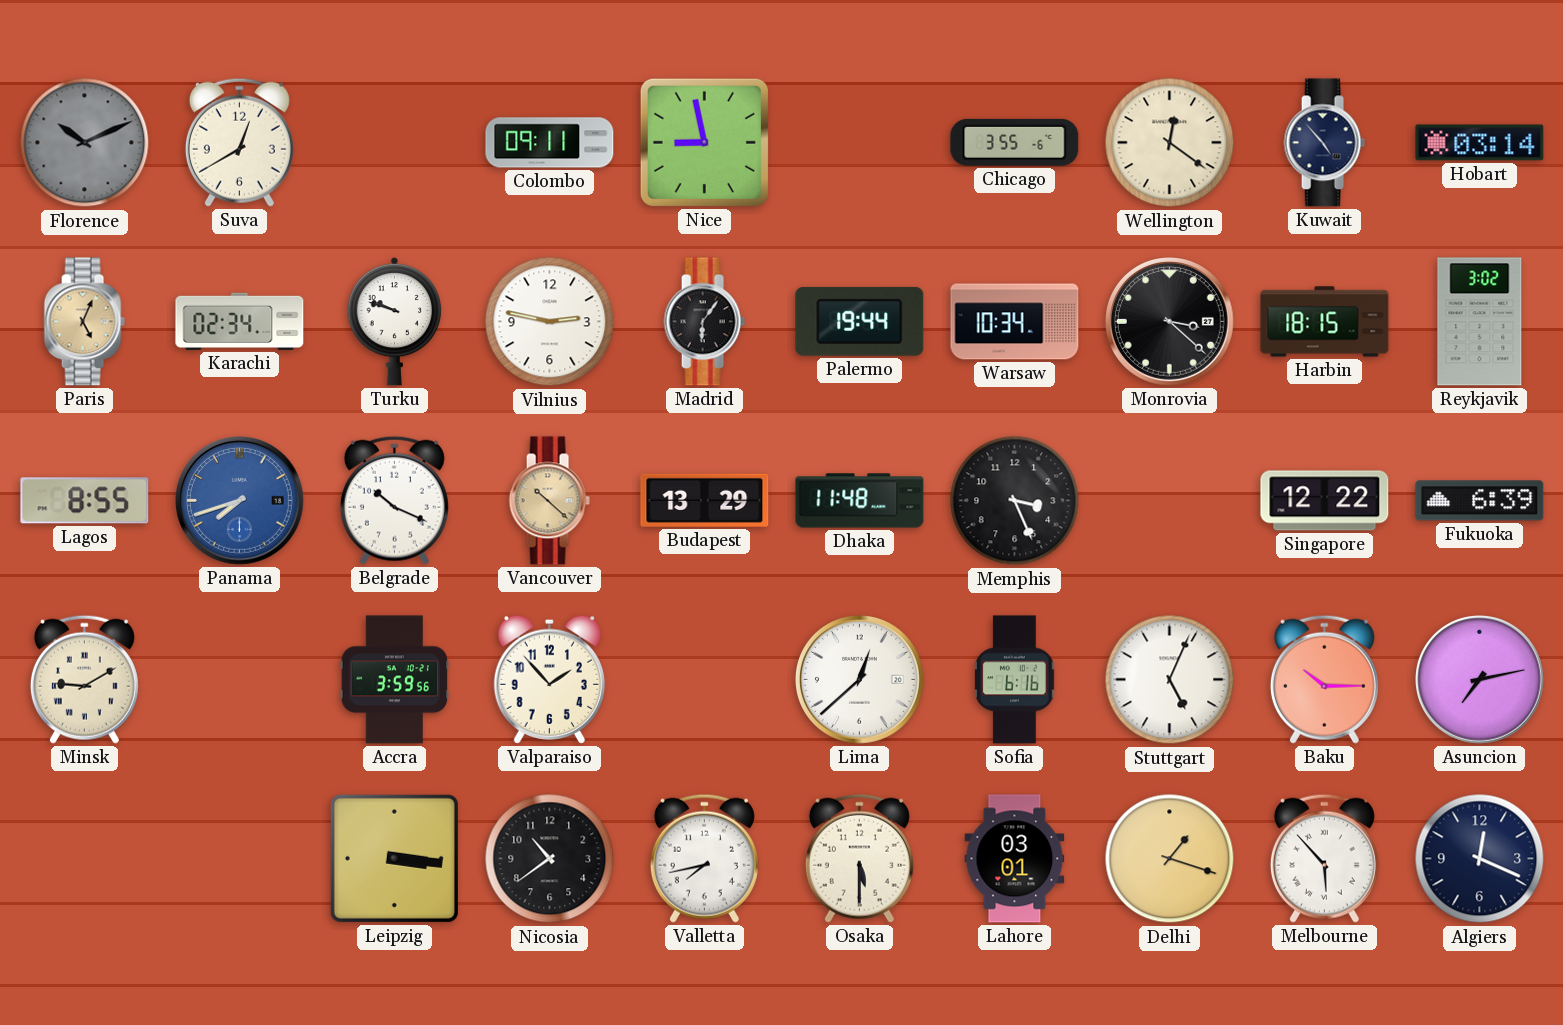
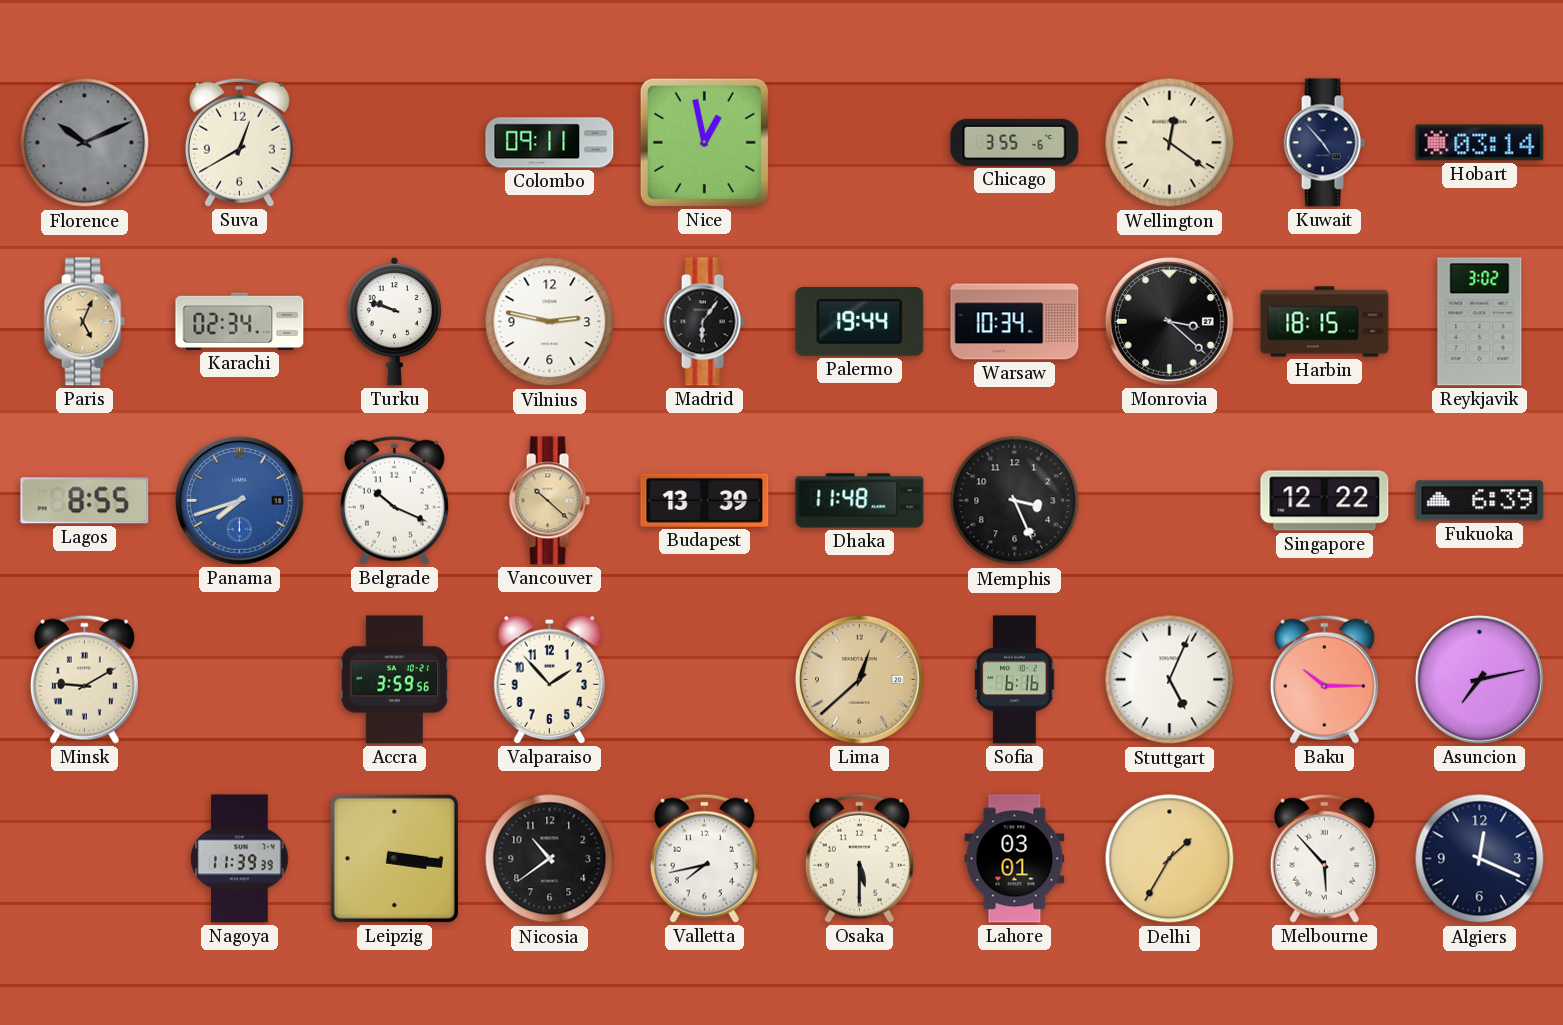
Nice: 8:58 -> 12:58
Budapest: 13:29 -> 13:39
Lima dial: white -> champagne
Nagoya: none -> 11:39
Delhi: 1:18 -> 1:35
